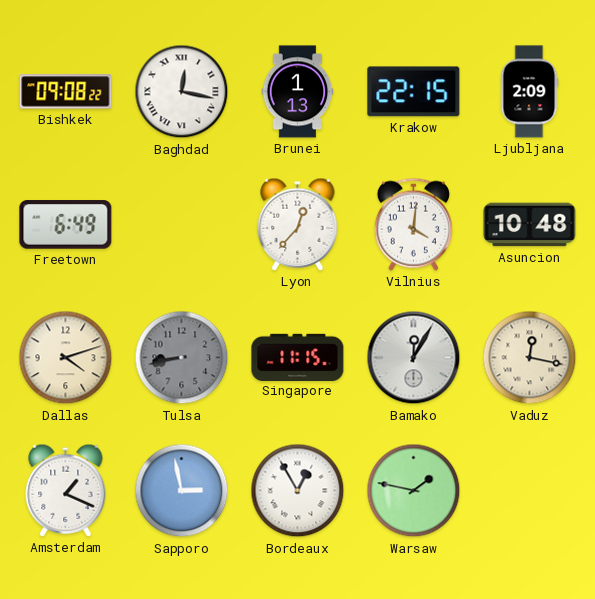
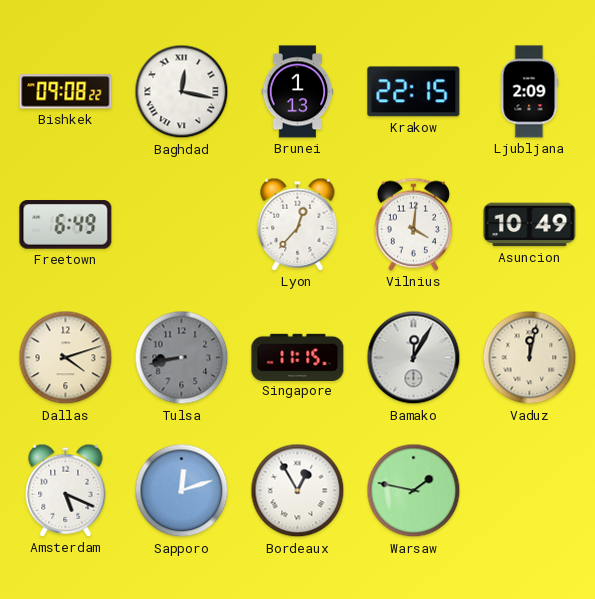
Asuncion: 10:48 -> 10:49
Vaduz: 12:17 -> 12:02
Amsterdam: 1:19 -> 5:19
Sapporo: 2:58 -> 12:12
